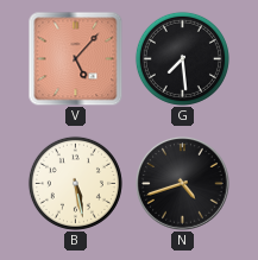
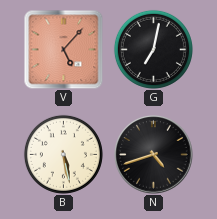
G: 7:29 -> 7:02
